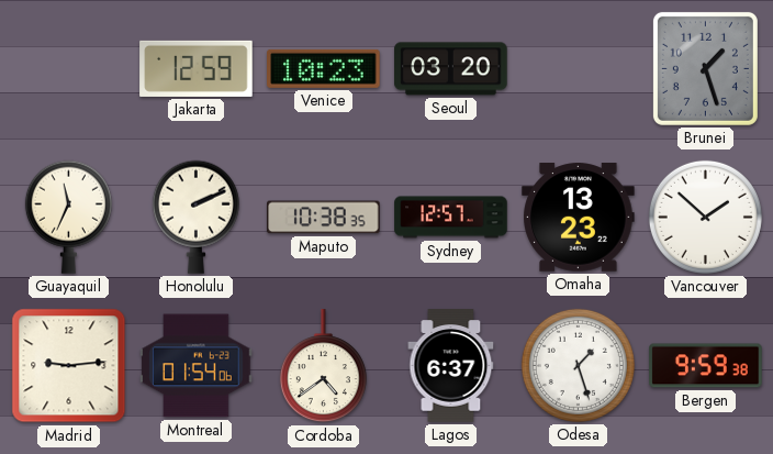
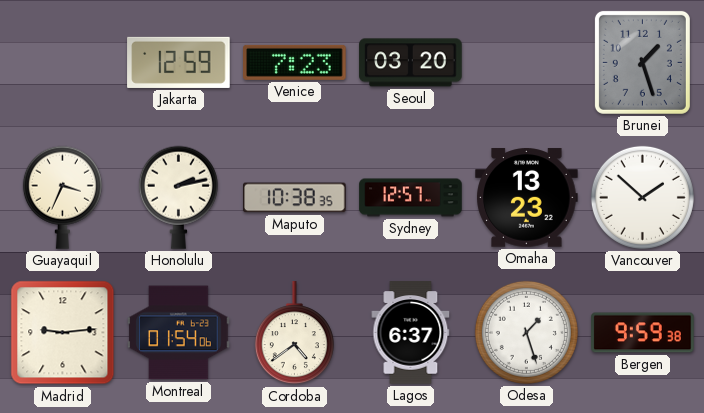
Venice: 10:23 -> 7:23
Guayaquil: 11:34 -> 3:34
Honolulu: 2:11 -> 2:13
